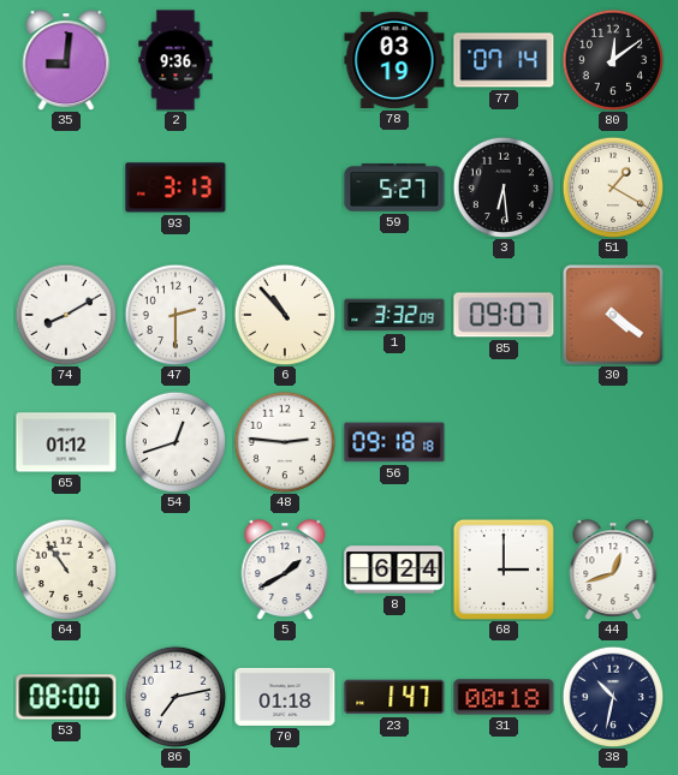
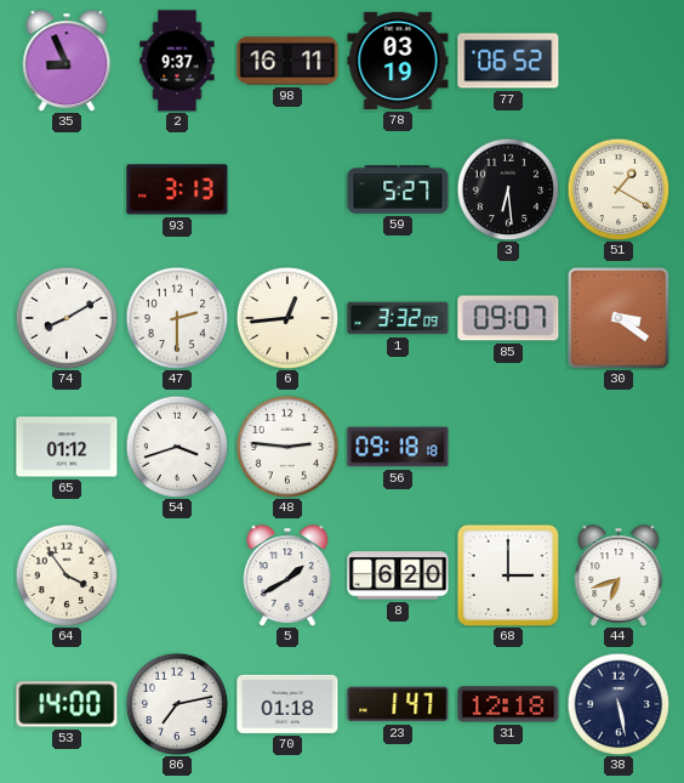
35: 9:01 -> 8:56
2: 9:36 -> 9:37
98: none -> 16:11
77: 07:14 -> 06:52
80: 12:09 -> none
6: 10:53 -> 12:44
30: 4:21 -> 3:21
54: 12:42 -> 3:42
64: 10:54 -> 3:54
8: 6:24 -> 6:20
44: 12:42 -> 6:42
53: 08:00 -> 14:00
31: 00:18 -> 12:18
38: 10:32 -> 5:28
